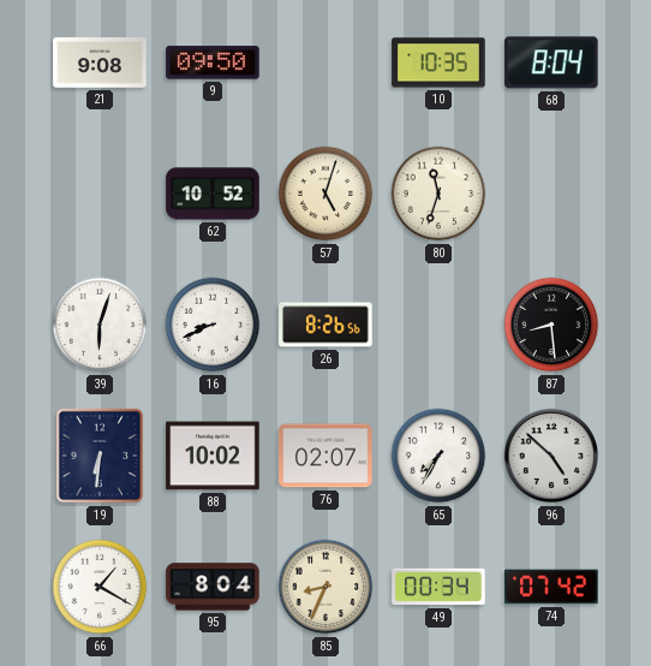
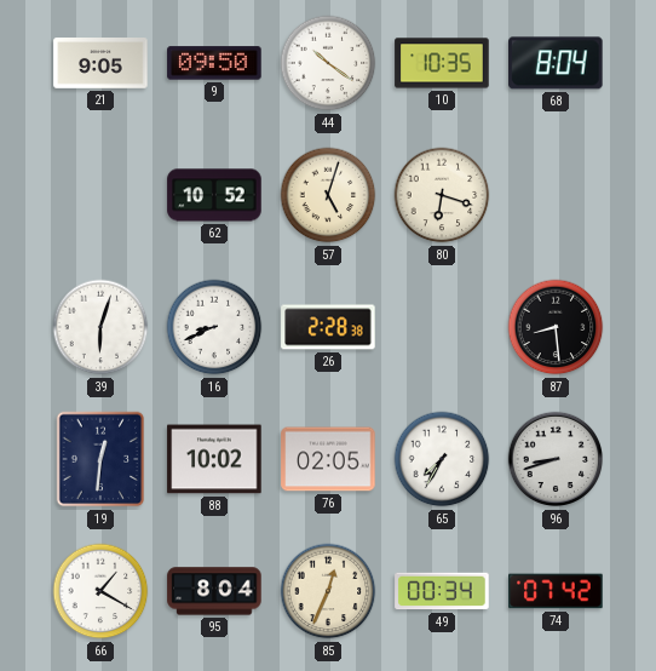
21: 9:08 -> 9:05
44: none -> 10:21
80: 11:33 -> 6:18
26: 8:26 -> 2:28
19: 6:31 -> 12:31
76: 02:07 -> 02:05
96: 4:52 -> 8:42
85: 8:34 -> 12:34
